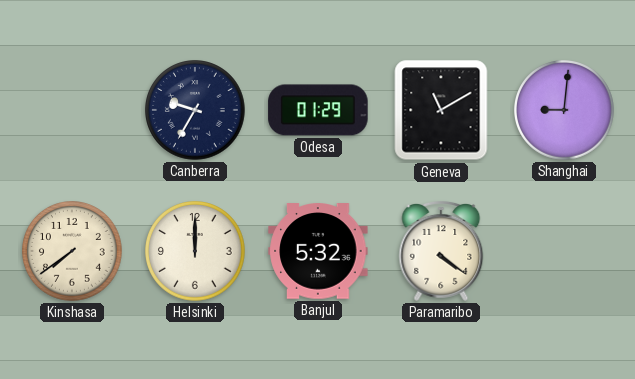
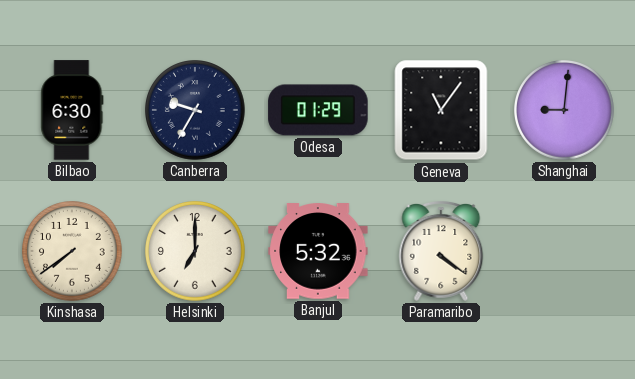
Bilbao: none -> 6:30
Geneva: 11:10 -> 11:06
Helsinki: 12:00 -> 7:00
